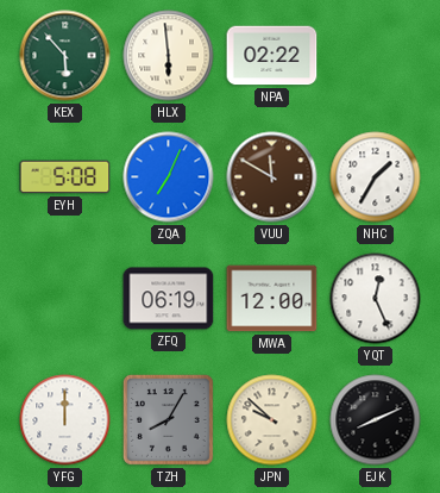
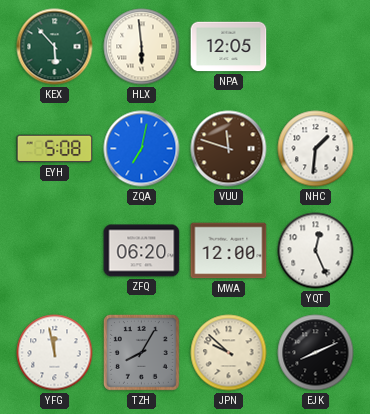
NPA: 02:22 -> 12:05
ZQA: 7:04 -> 7:02
VUU: 11:50 -> 11:48
NHC: 1:35 -> 1:31
ZFQ: 06:19 -> 06:20
YFG: 12:00 -> 11:58
